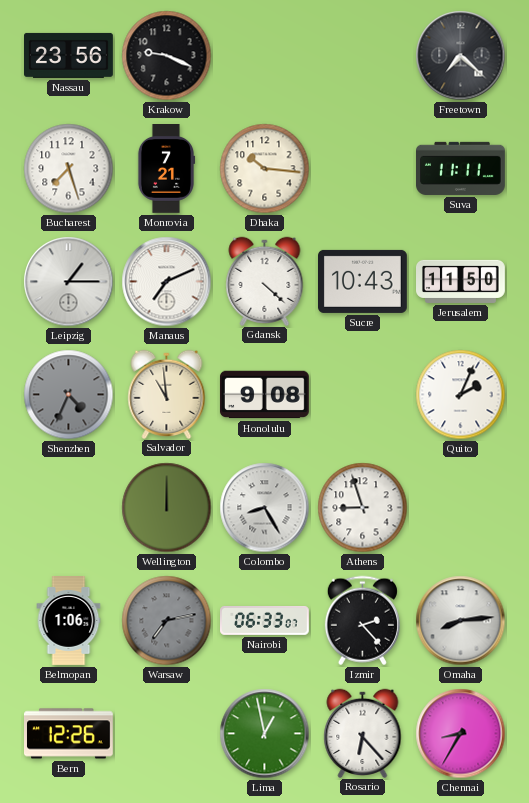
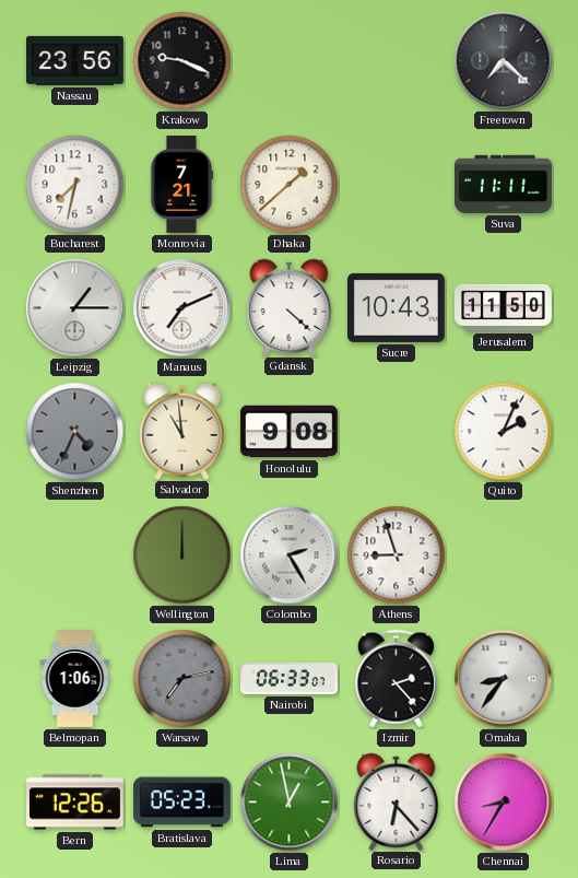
Bucharest: 7:27 -> 7:32
Dhaka: 10:16 -> 1:38
Colombo: 8:25 -> 2:25
Omaha: 8:14 -> 8:36
Bratislava: none -> 05:23
